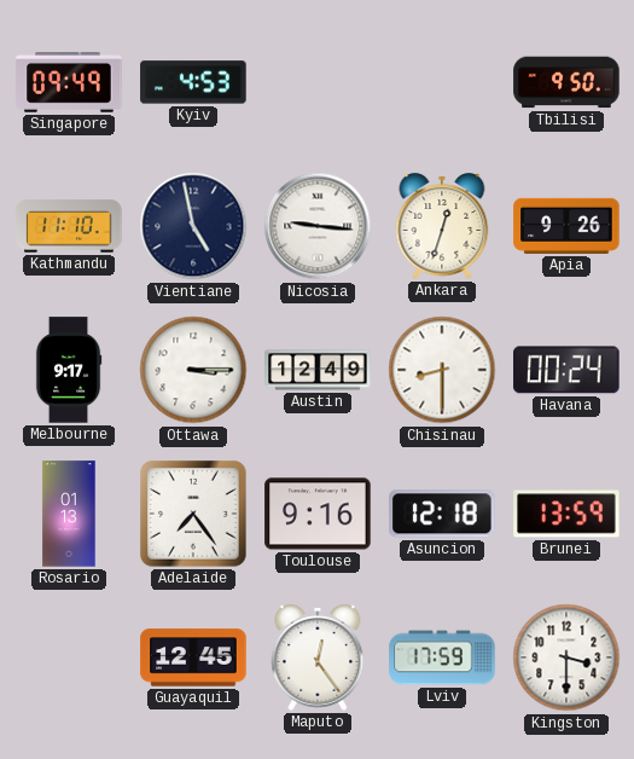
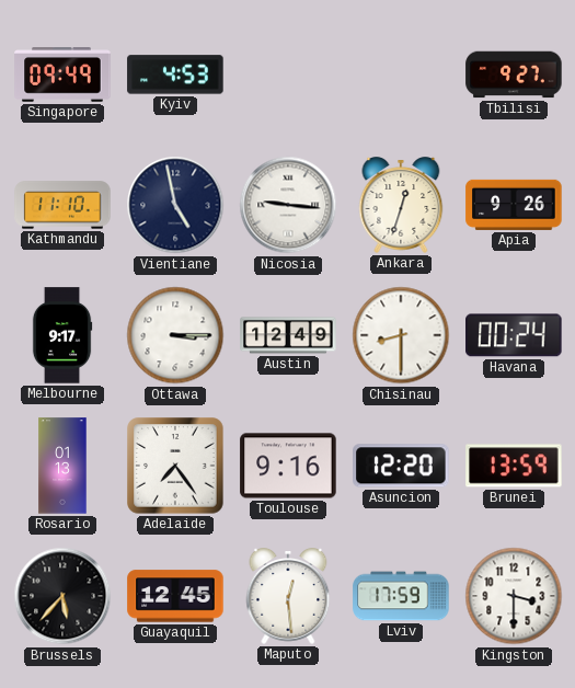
Tbilisi: 9:50 -> 9:27
Asuncion: 12:18 -> 12:20
Brussels: none -> 5:37
Maputo: 12:24 -> 12:29
